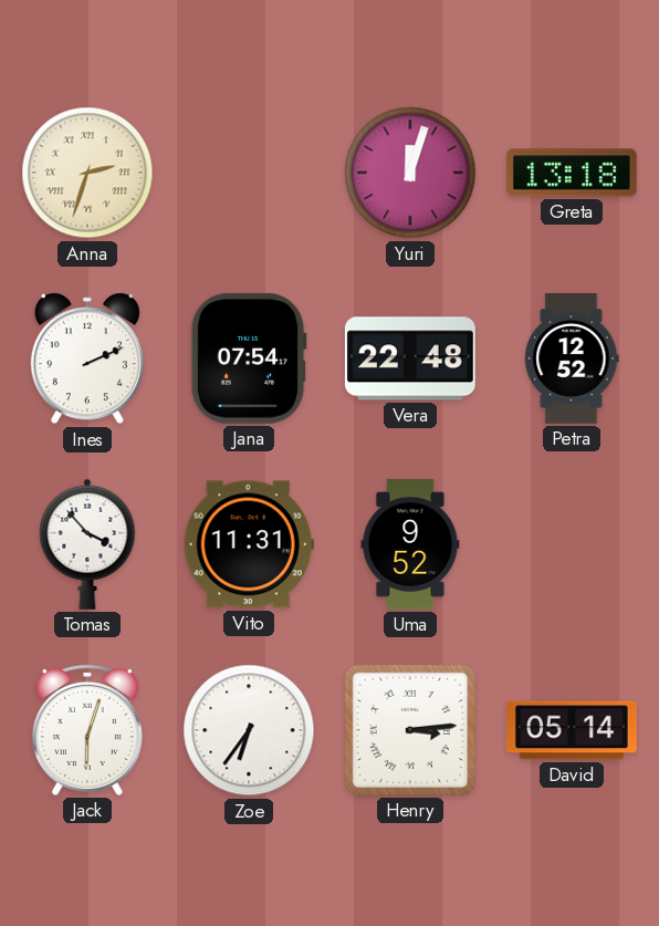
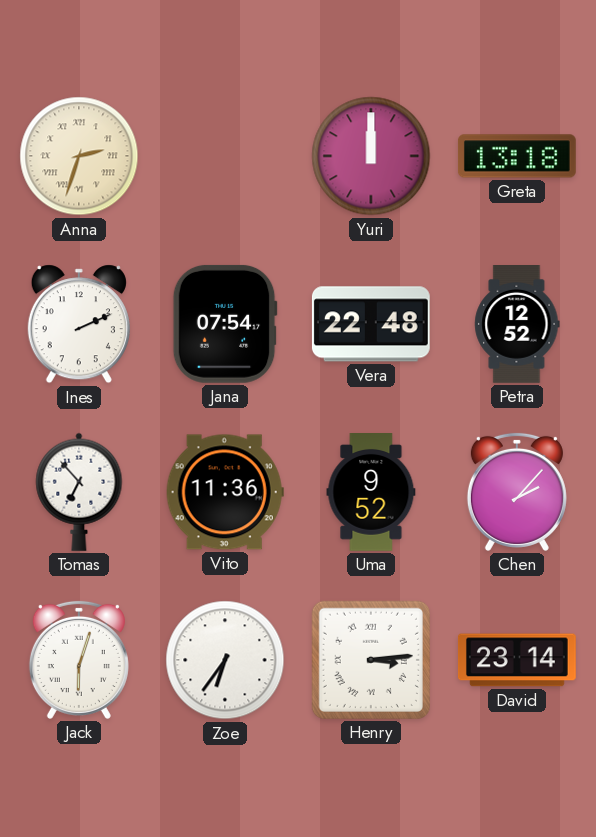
Yuri: 12:03 -> 12:00
Tomas: 3:53 -> 6:53
Vito: 11:31 -> 11:36
Chen: none -> 2:07
David: 05:14 -> 23:14
